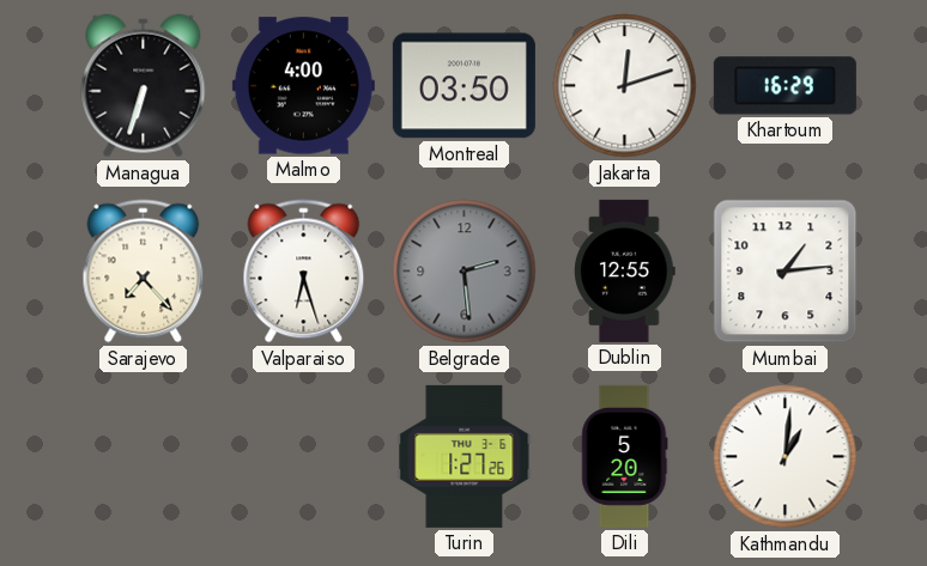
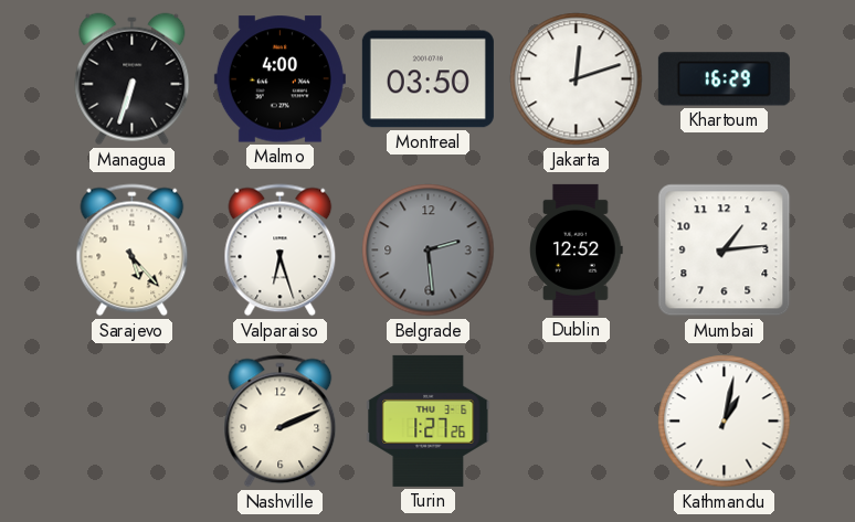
Sarajevo: 7:23 -> 5:23
Dublin: 12:55 -> 12:52
Nashville: none -> 2:11
Dili: 5:20 -> none
Kathmandu: 1:01 -> 1:02
